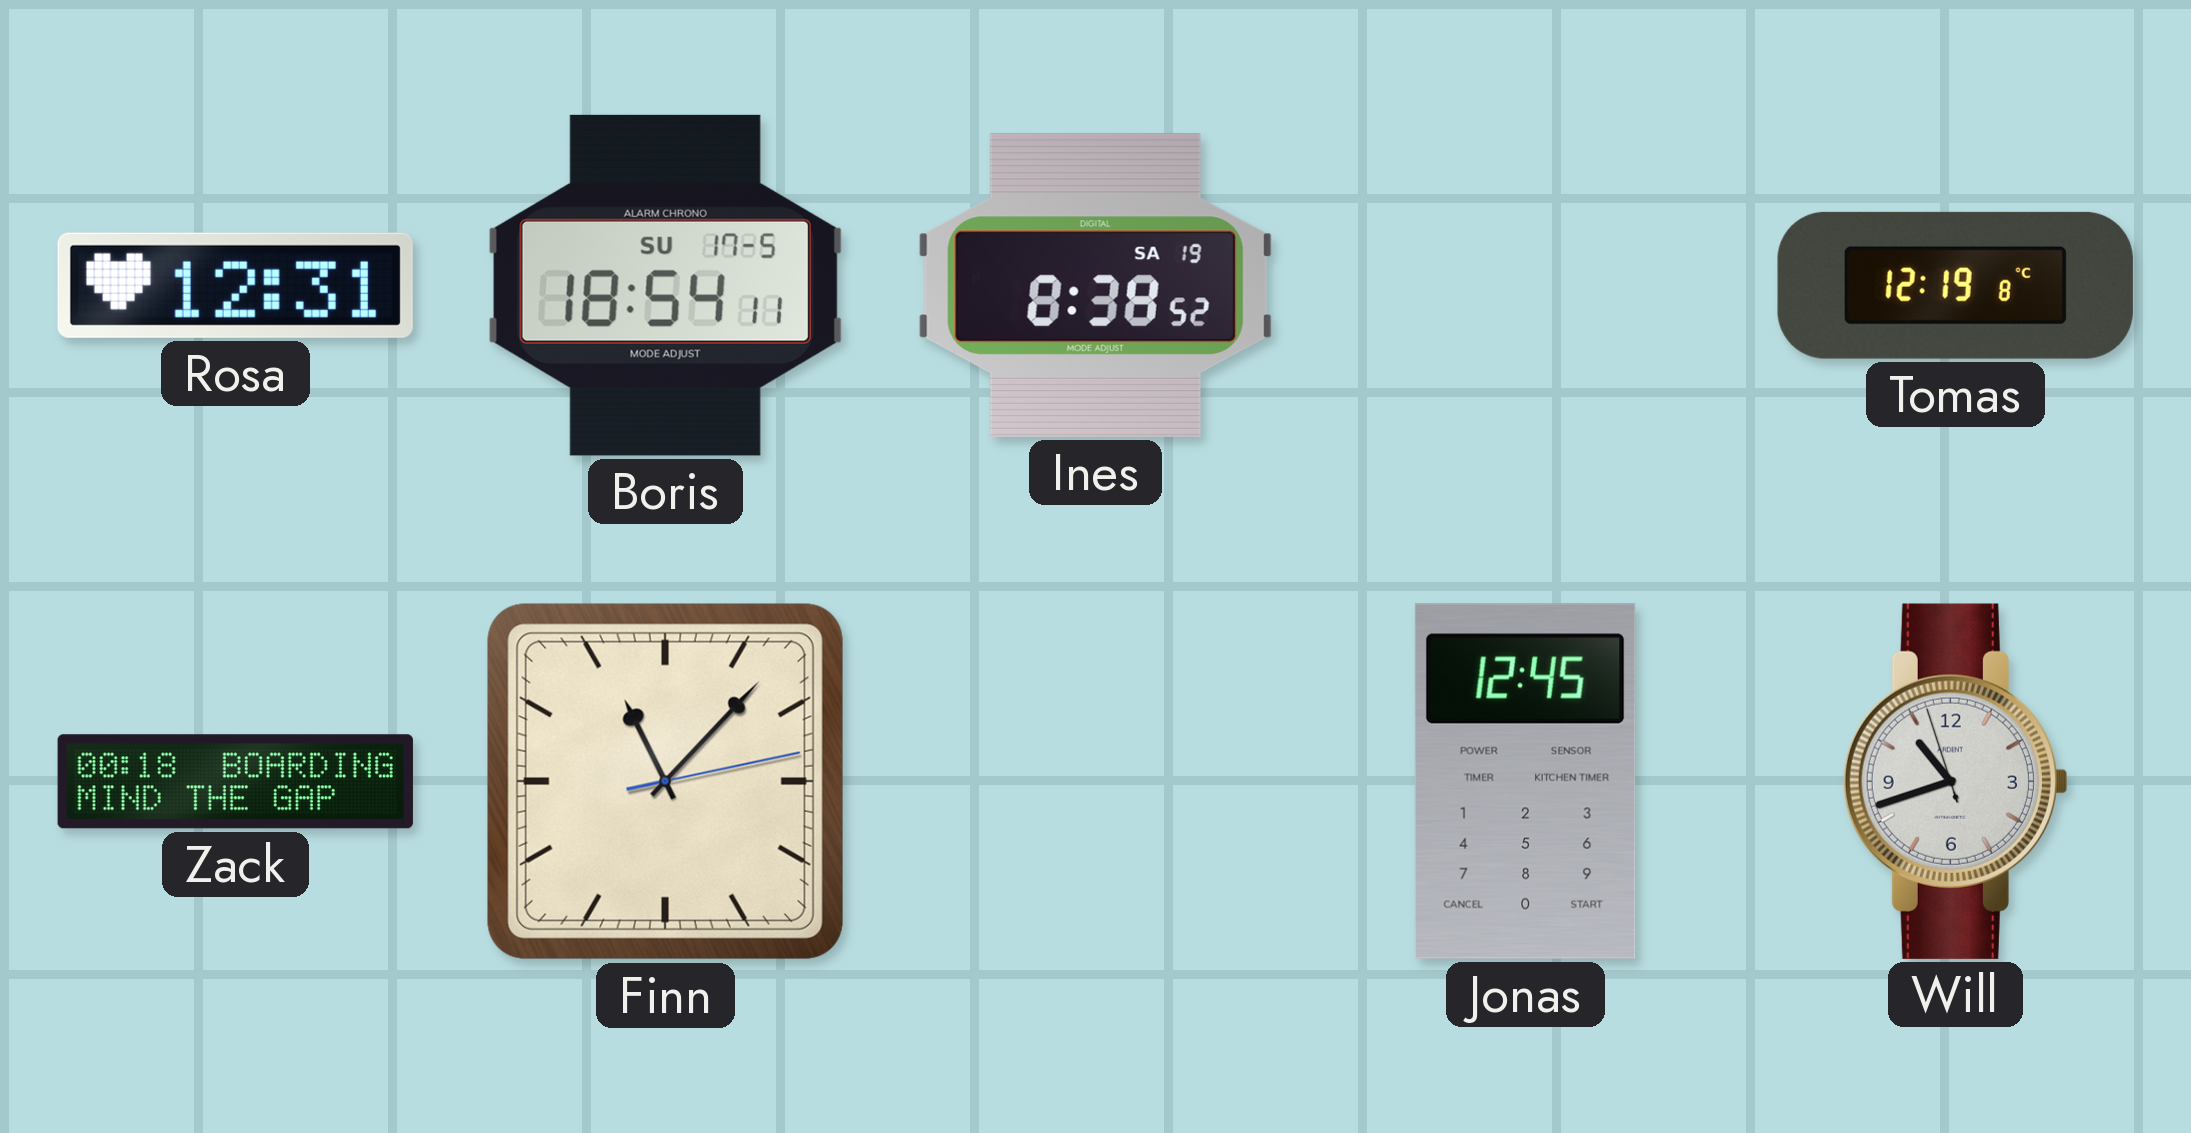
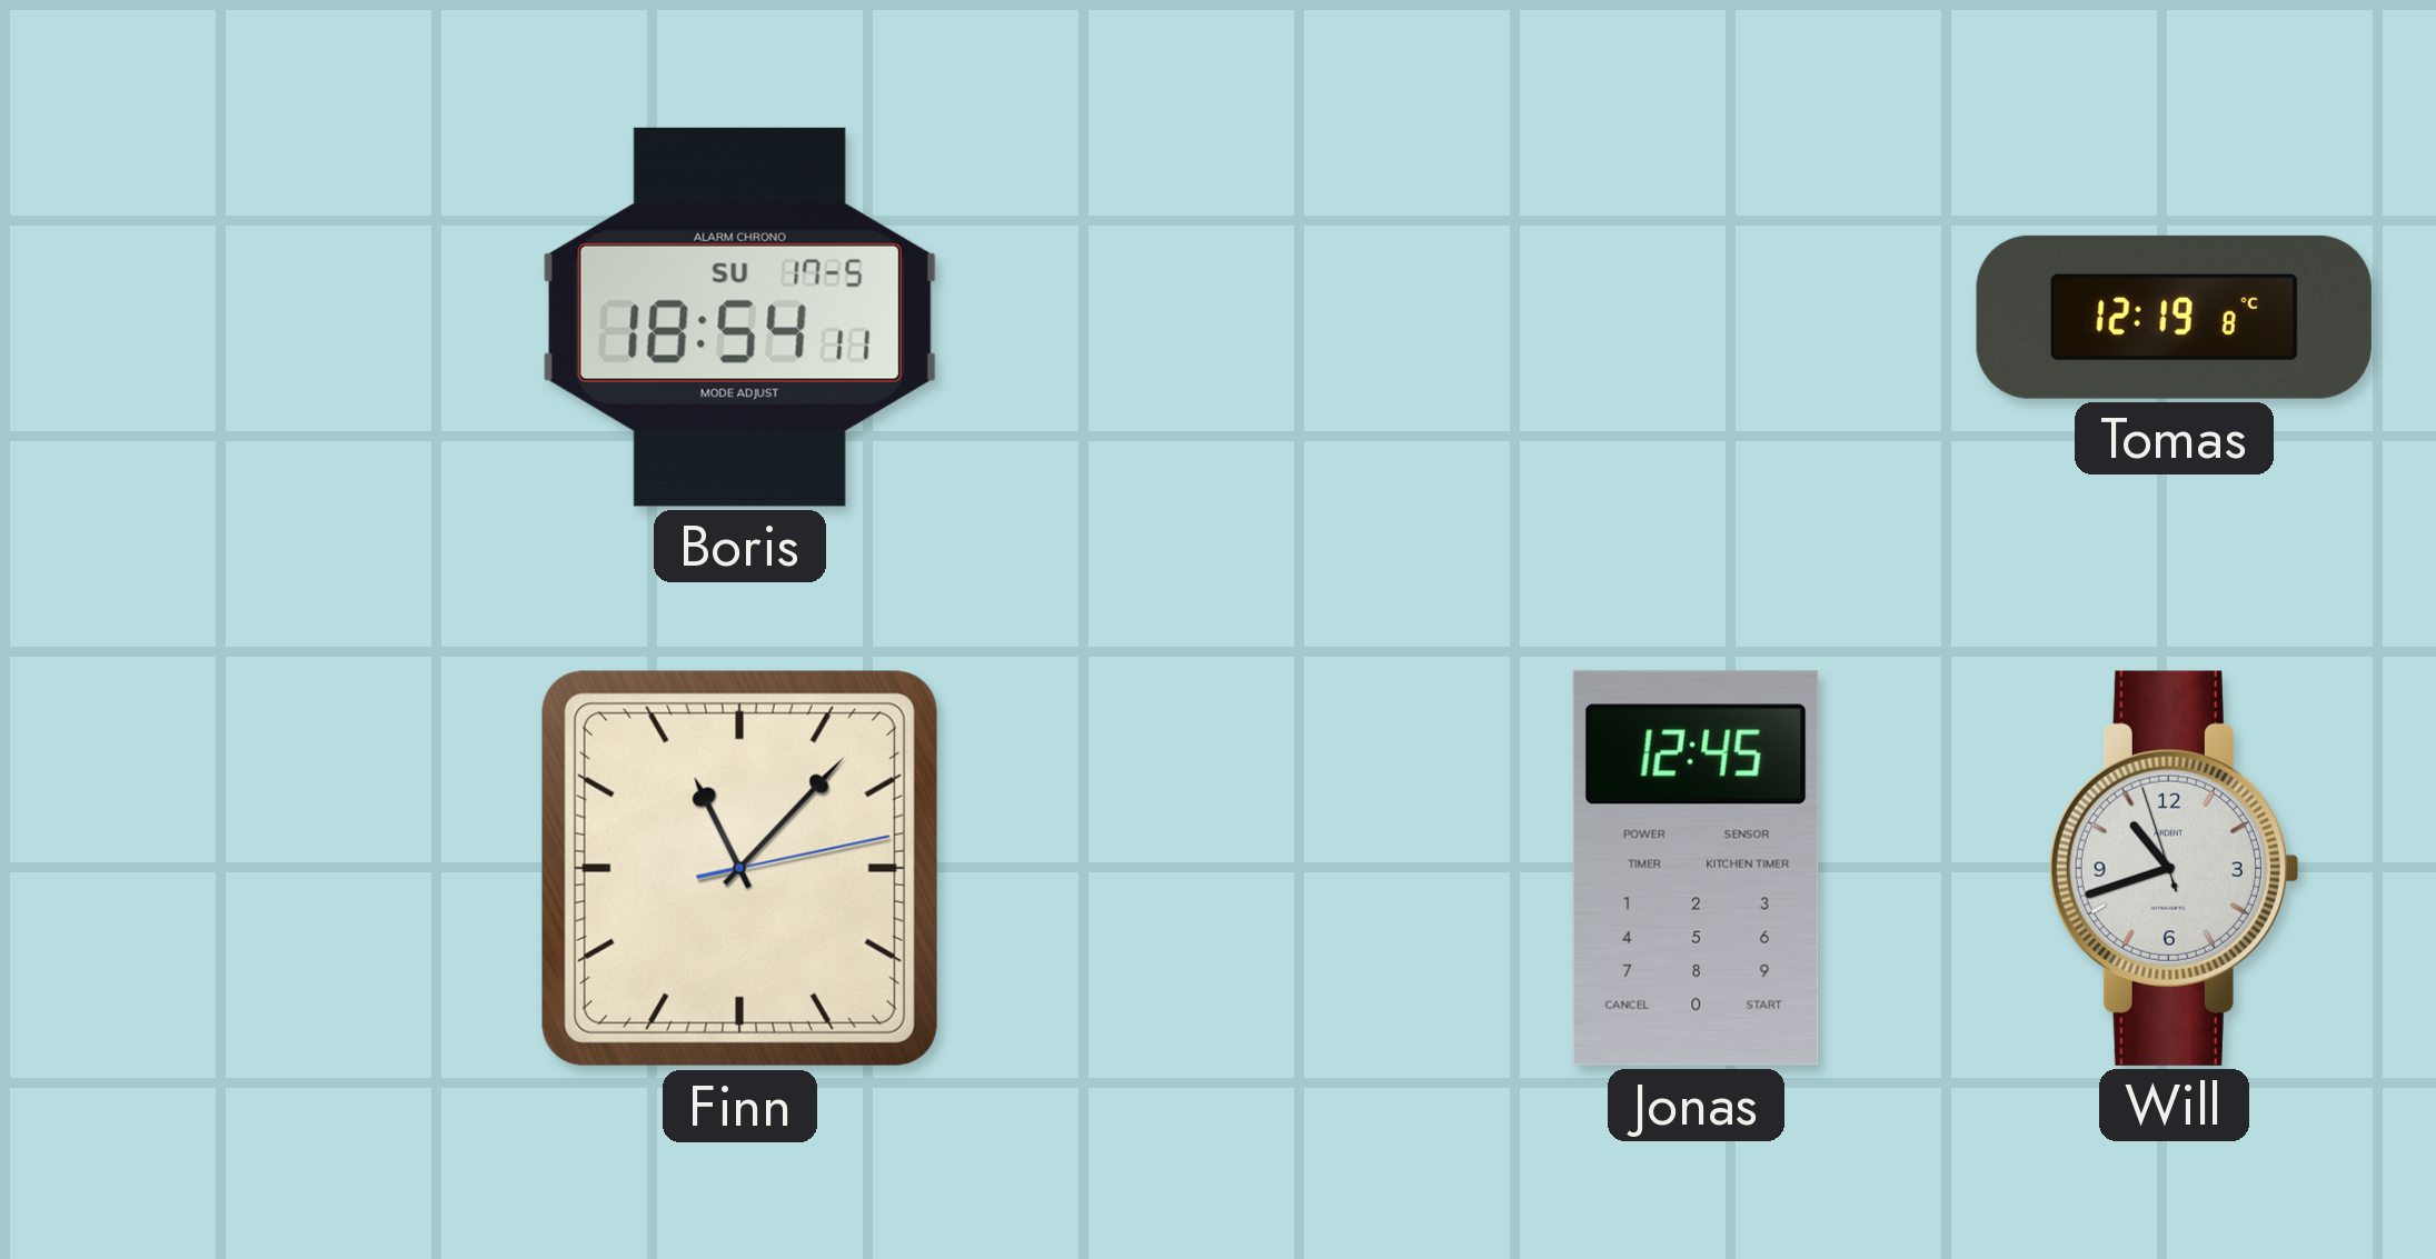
Rosa: 12:31 -> none
Ines: 8:38 -> none
Zack: 00:18 -> none
